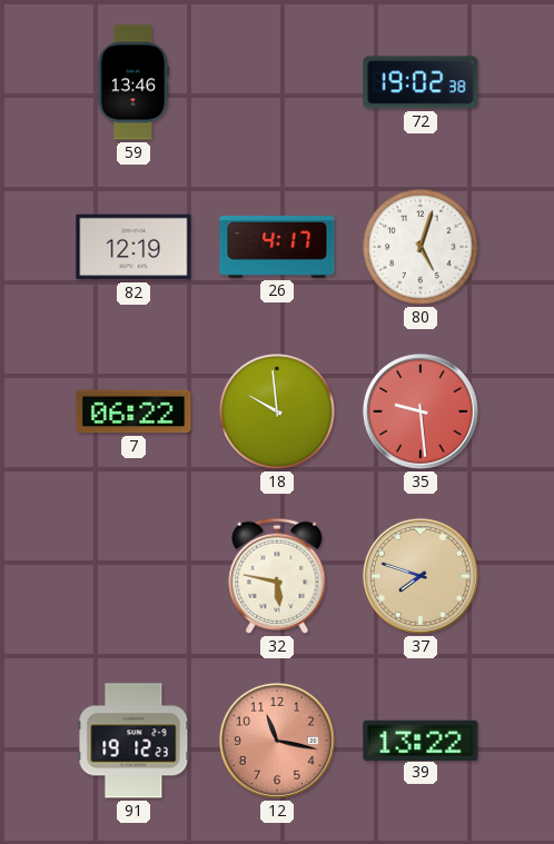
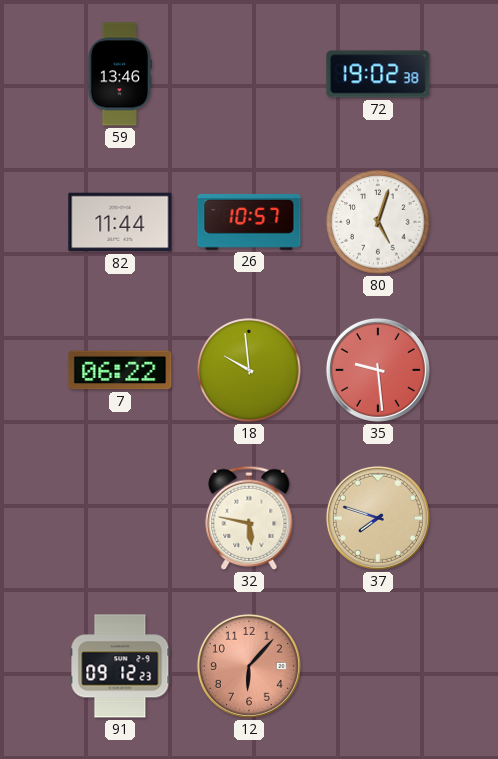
82: 12:19 -> 11:44
26: 4:17 -> 10:57
91: 19:12 -> 09:12
12: 11:17 -> 6:07
39: 13:22 -> none
